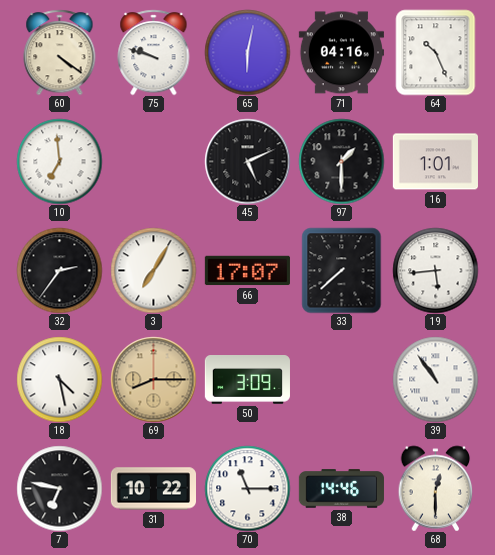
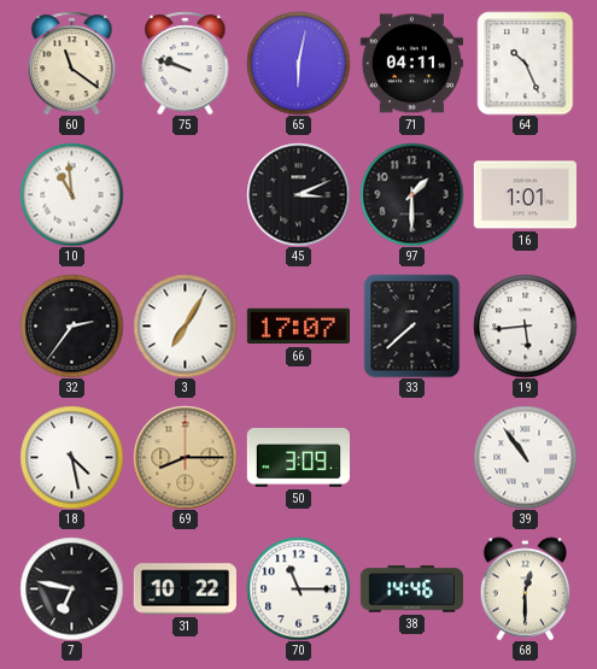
60: 4:21 -> 11:21
71: 04:16 -> 04:11
10: 6:59 -> 10:59
45: 5:11 -> 3:11
